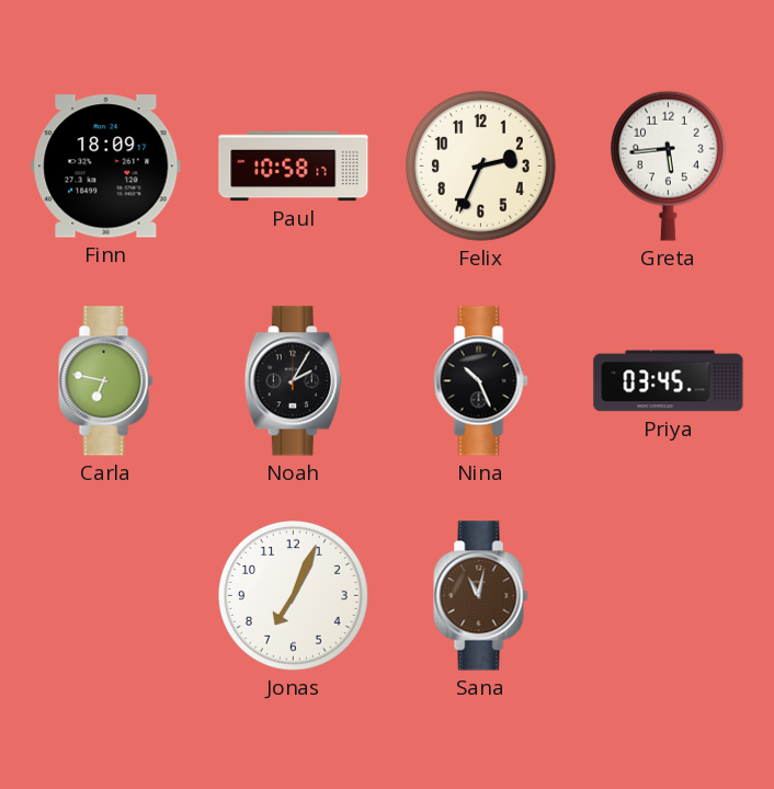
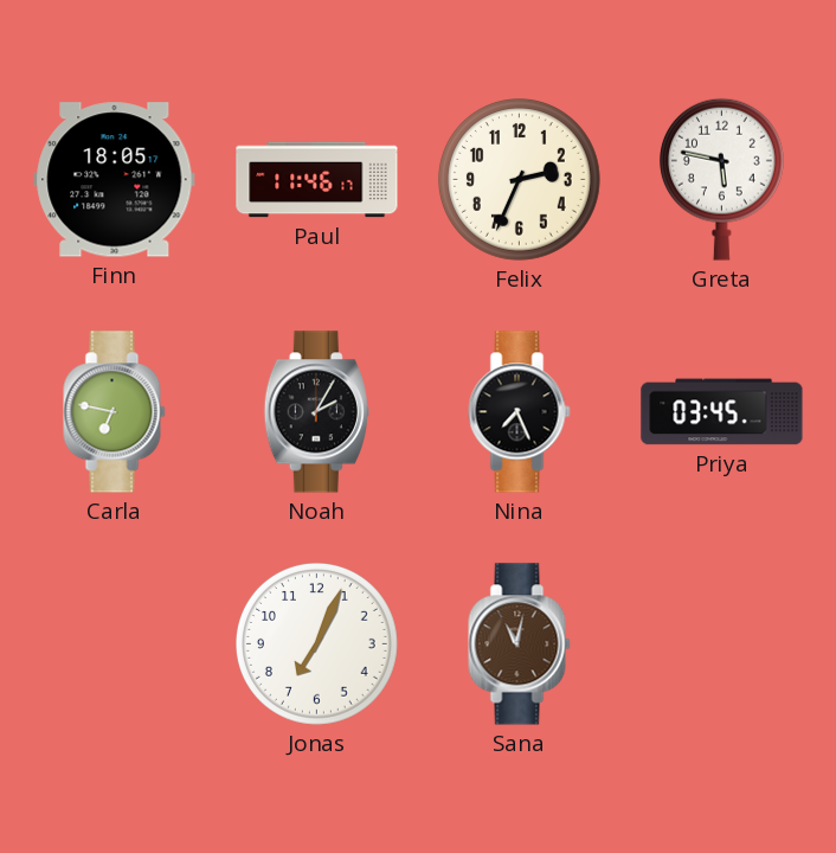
Finn: 18:09 -> 18:05
Paul: 10:58 -> 11:46
Greta: 5:44 -> 5:47
Nina: 10:26 -> 7:26
